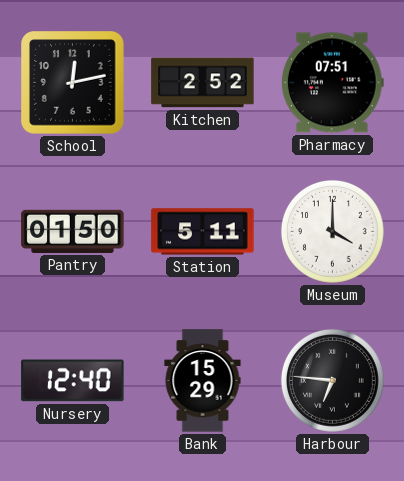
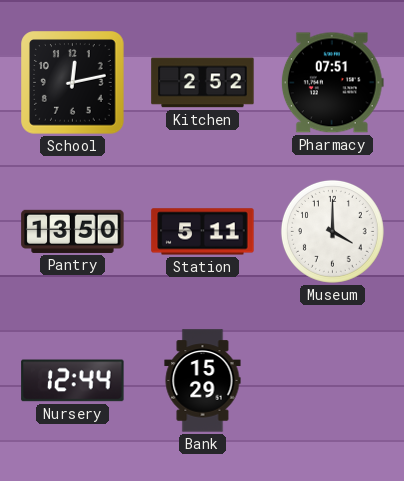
Pantry: 01:50 -> 13:50
Nursery: 12:40 -> 12:44
Harbour: 6:46 -> none
